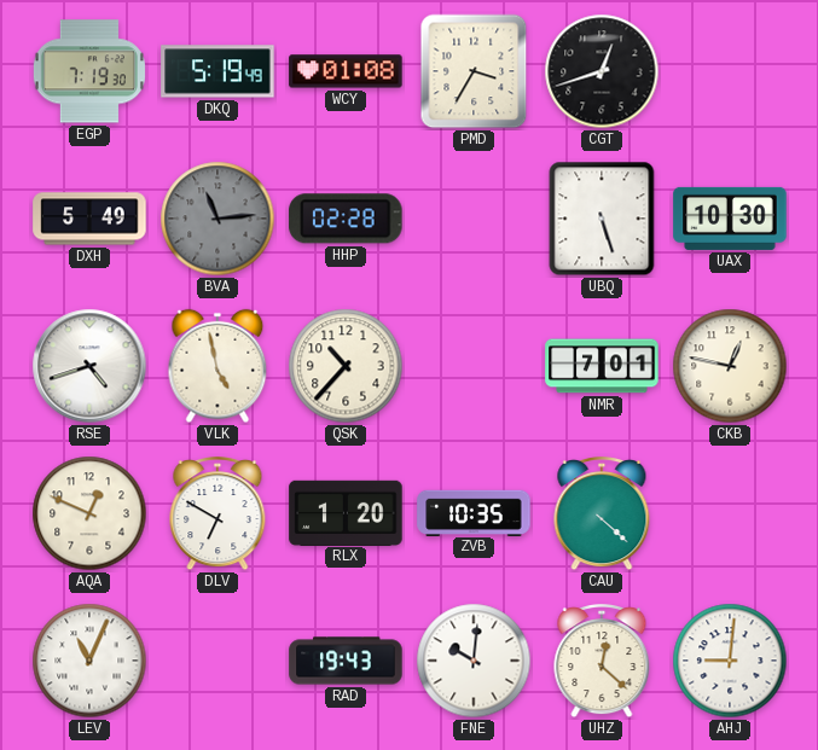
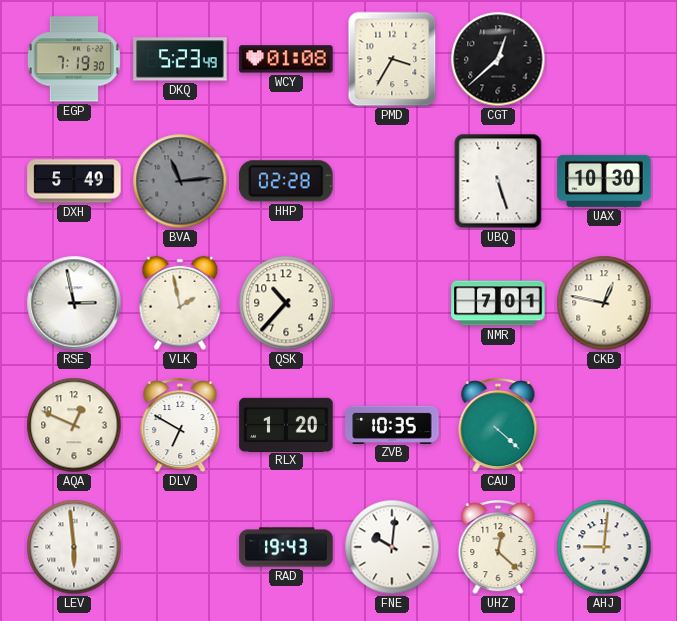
DKQ: 5:19 -> 5:23
CGT: 12:42 -> 12:38
RSE: 4:42 -> 2:58
VLK: 4:58 -> 1:58
LEV: 11:04 -> 5:59
